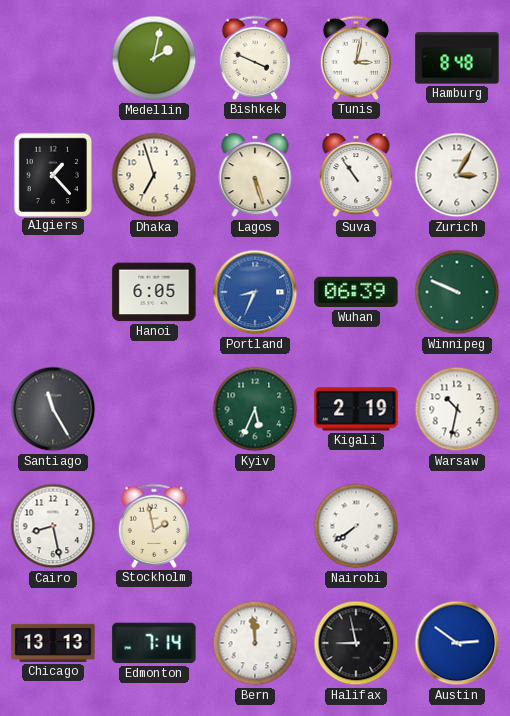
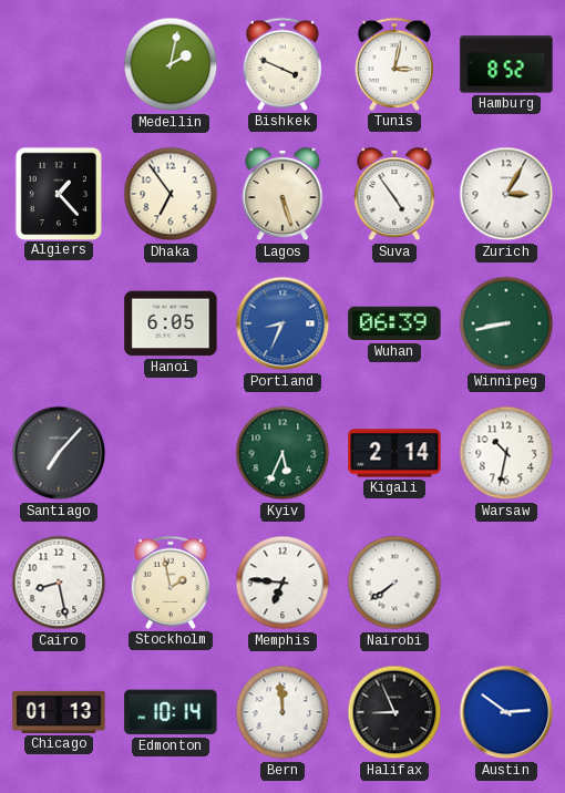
Hamburg: 8:48 -> 8:52
Dhaka: 6:57 -> 6:54
Suva: 10:54 -> 4:54
Winnipeg: 9:49 -> 8:43
Santiago: 11:25 -> 7:07
Kigali: 2:19 -> 2:14
Memphis: none -> 6:46
Chicago: 13:13 -> 01:13
Edmonton: 7:14 -> 10:14
Halifax: 8:58 -> 8:56
